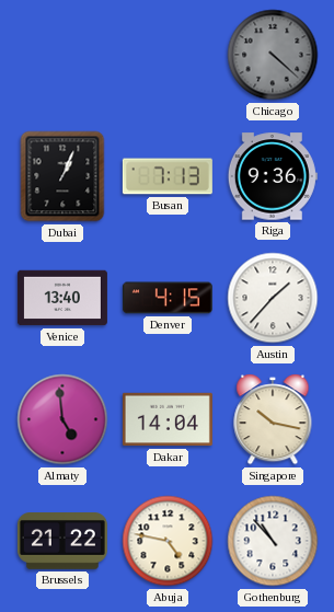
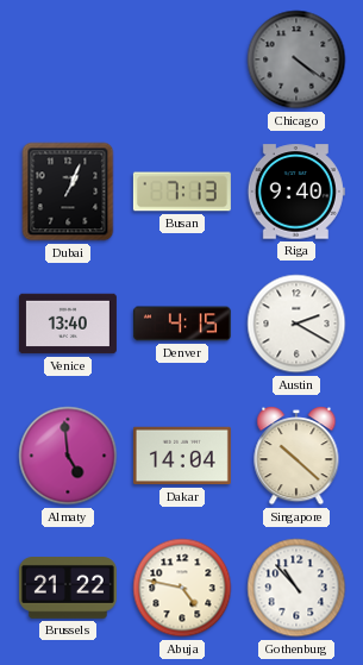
Chicago: 4:22 -> 4:21
Riga: 9:36 -> 9:40
Austin: 1:37 -> 2:20
Singapore: 10:17 -> 10:22
